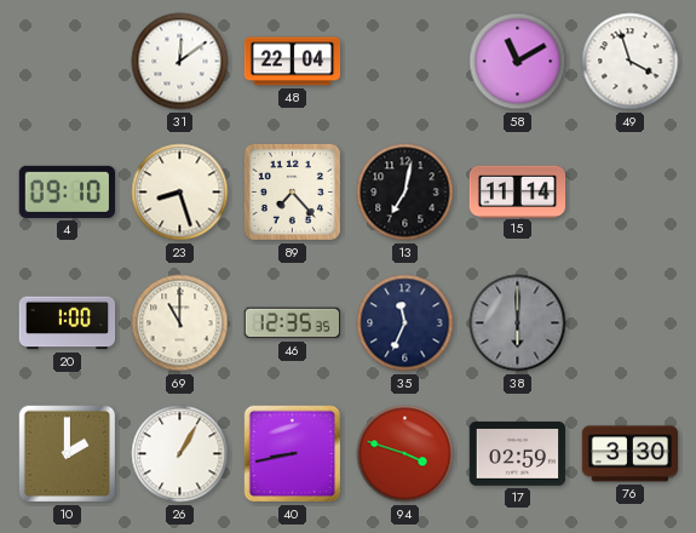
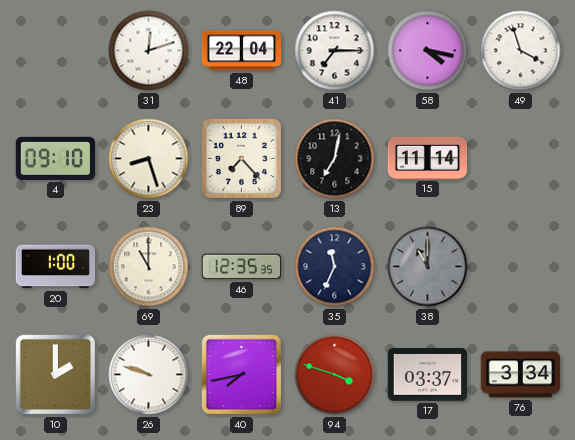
31: 12:09 -> 12:12
41: none -> 7:15
58: 11:10 -> 4:17
38: 6:00 -> 11:00
26: 1:05 -> 9:48
40: 8:43 -> 7:43
17: 02:59 -> 03:37
76: 3:30 -> 3:34
